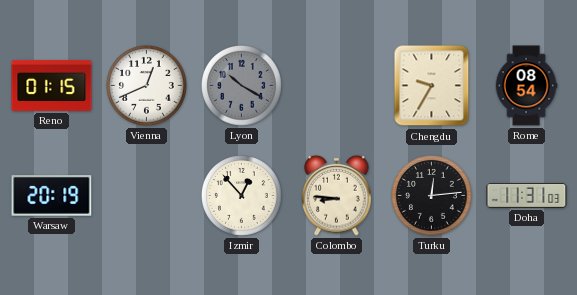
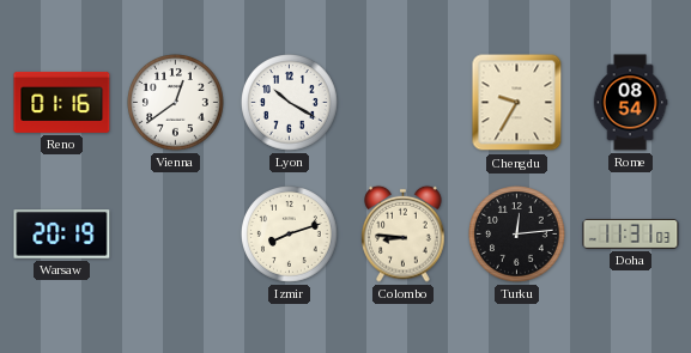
Reno: 01:15 -> 01:16
Vienna: 12:41 -> 12:39
Lyon dial: grey -> white
Izmir: 12:53 -> 8:12
